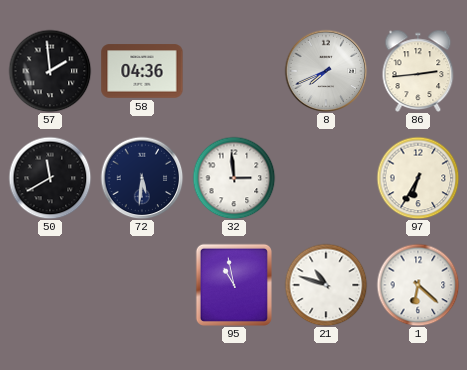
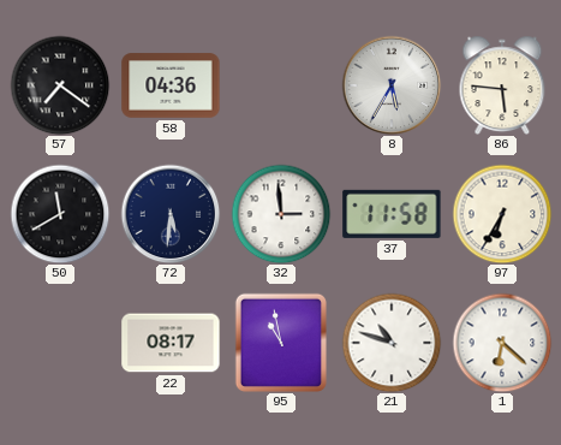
57: 1:59 -> 7:21
8: 7:41 -> 5:35
86: 2:44 -> 5:46
37: none -> 11:58
22: none -> 08:17
